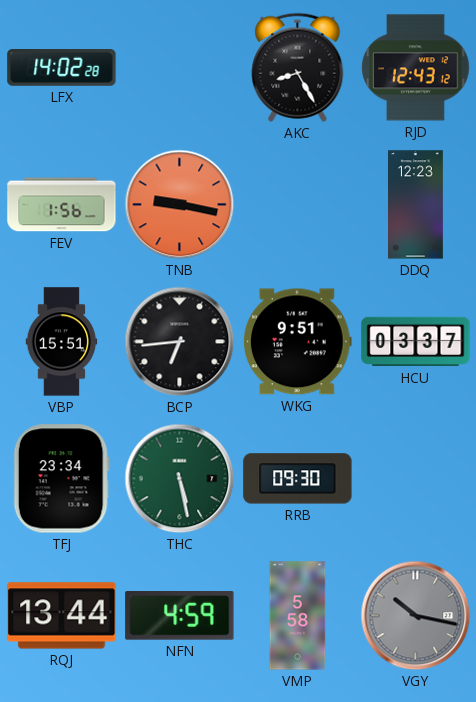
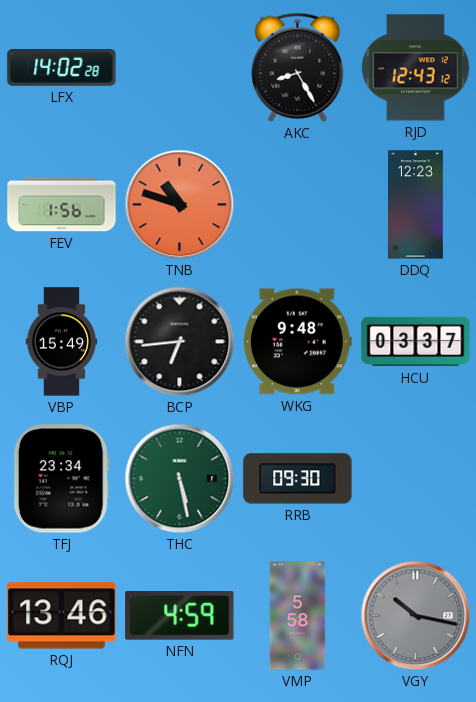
TNB: 9:17 -> 10:48
VBP: 15:51 -> 15:49
WKG: 9:51 -> 9:48
RQJ: 13:44 -> 13:46
